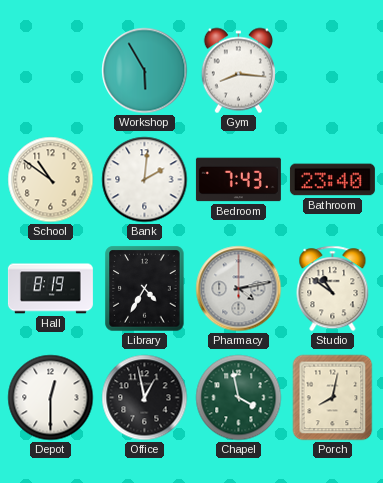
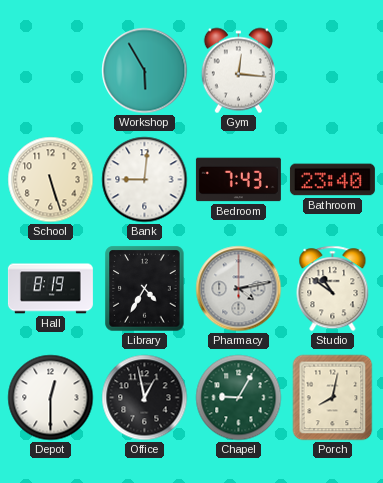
Gym: 8:16 -> 12:16
School: 10:51 -> 5:27
Bank: 2:01 -> 9:01
Chapel: 3:58 -> 9:05
